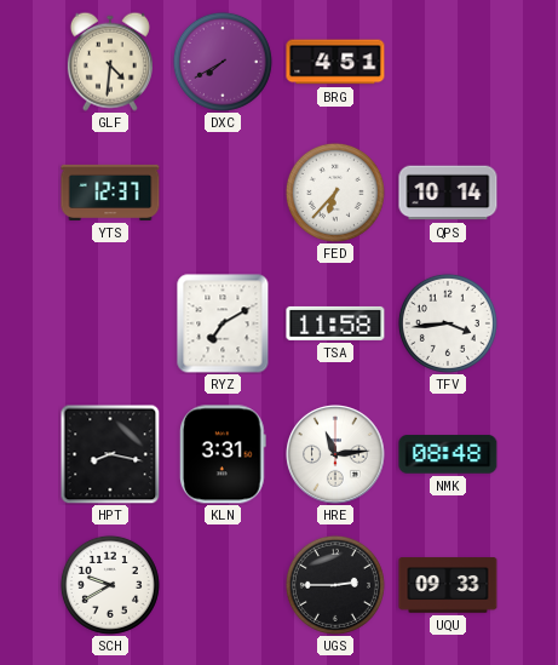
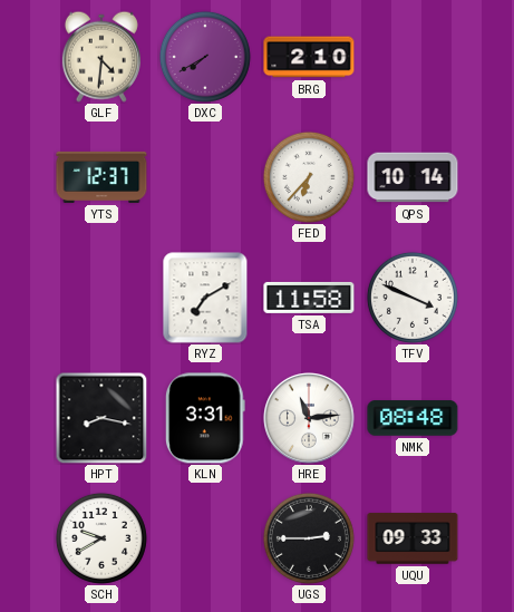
BRG: 4:51 -> 2:10
TFV: 3:44 -> 3:49
